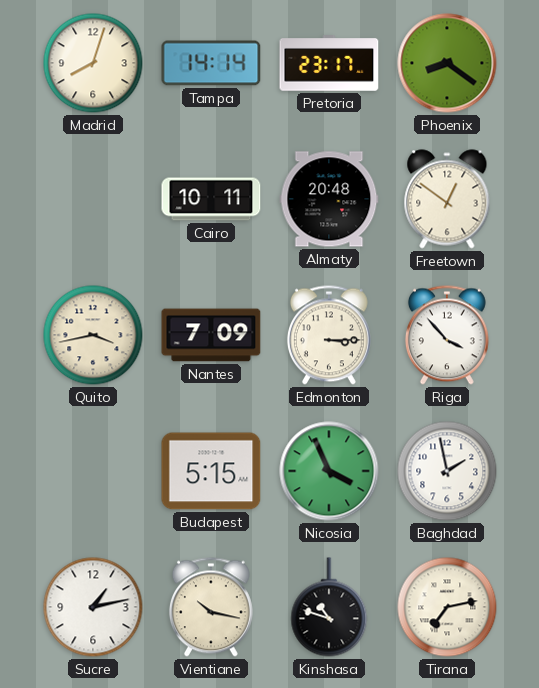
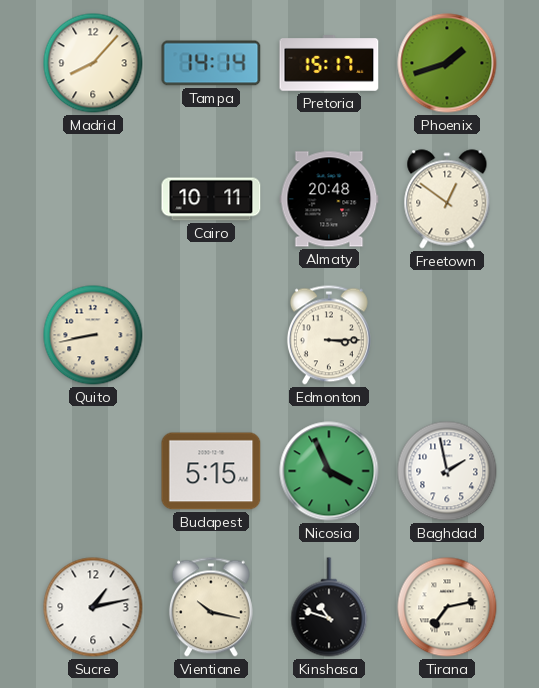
Madrid: 8:03 -> 8:07
Pretoria: 23:17 -> 15:17
Phoenix: 8:21 -> 1:42
Quito: 3:43 -> 8:43
Nantes: 7:09 -> none
Riga: 3:53 -> none
